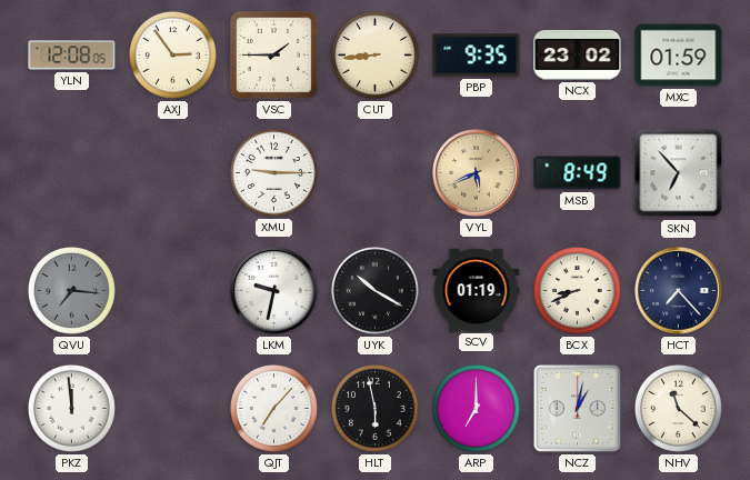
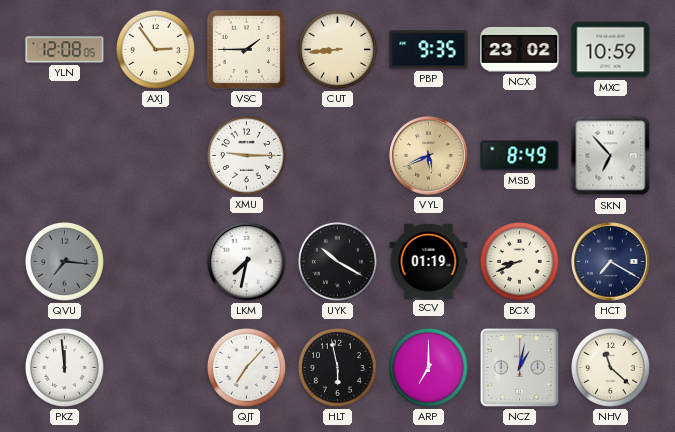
MXC: 01:59 -> 10:59
LKM: 9:32 -> 7:32
HCT: 7:23 -> 7:20
